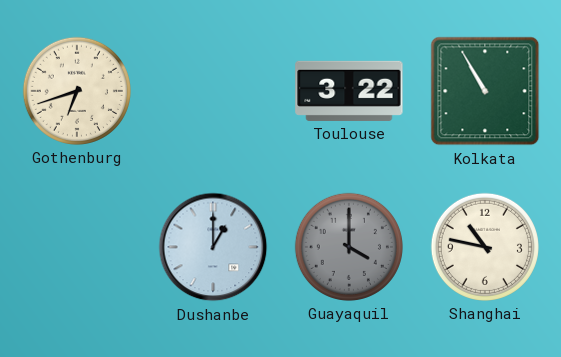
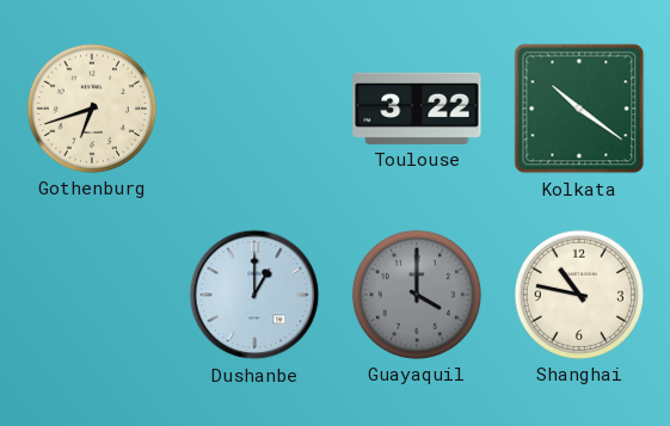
Kolkata: 10:55 -> 10:21
